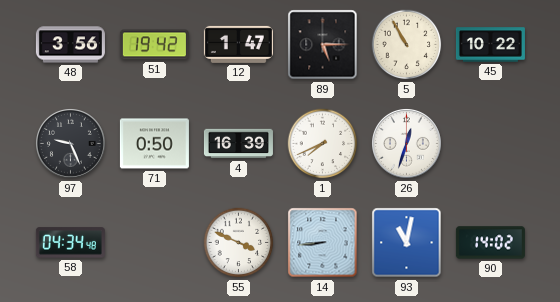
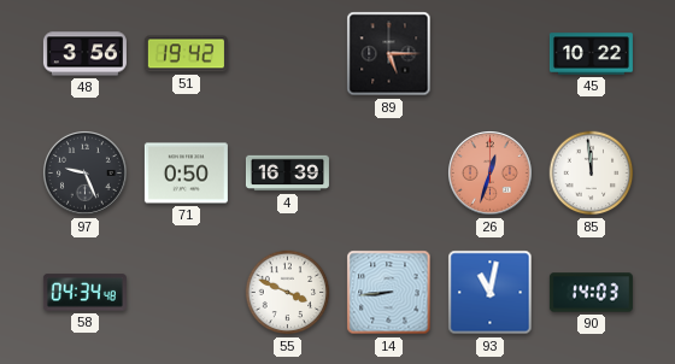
12: 1:47 -> none
5: 10:55 -> none
1: 7:41 -> none
26 dial: white -> salmon
85: none -> 11:59
90: 14:02 -> 14:03
